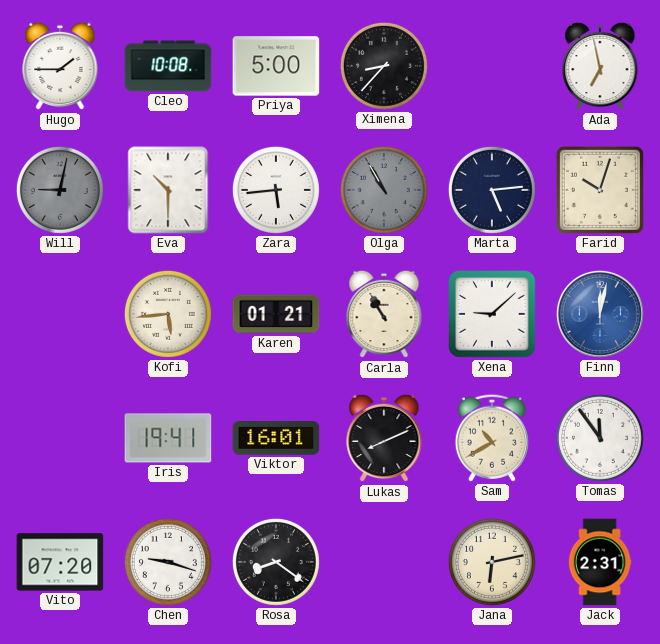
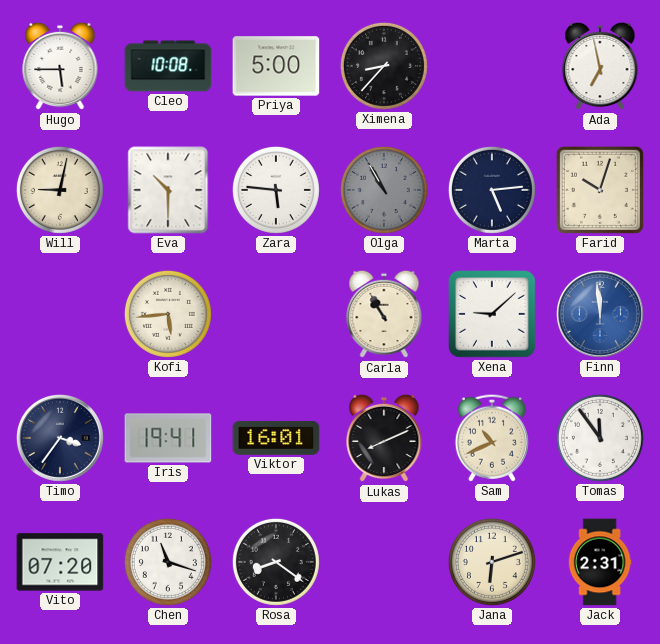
Hugo: 1:45 -> 5:45
Will dial: grey -> cream
Zara: 5:44 -> 5:46
Karen: 01:21 -> none
Finn: 12:02 -> 11:59
Timo: none -> 3:36
Sam: 10:40 -> 10:41
Chen: 9:18 -> 11:18
Jana: 6:13 -> 6:12
